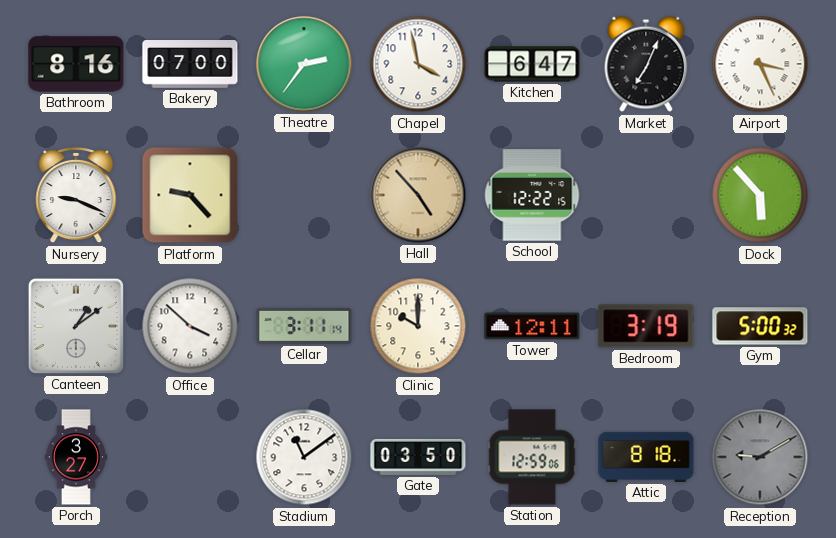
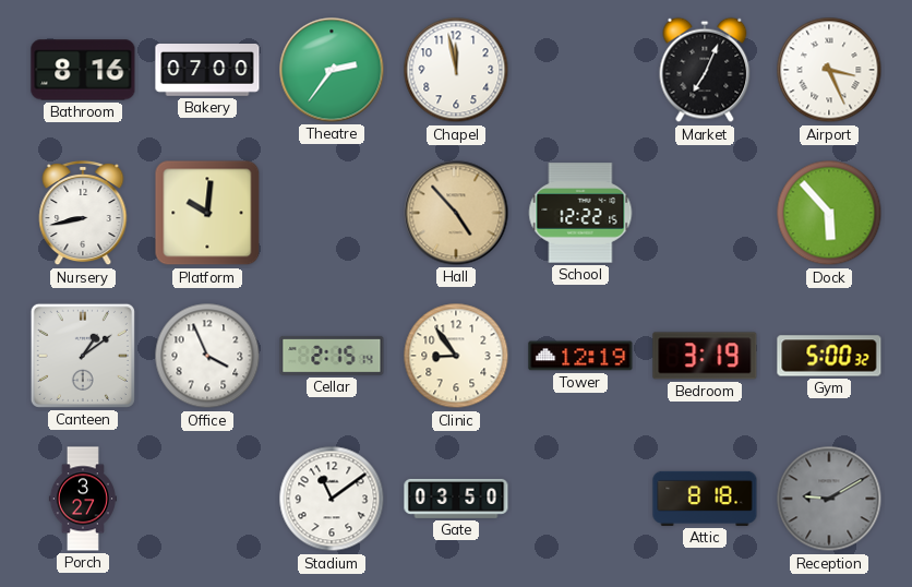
Chapel: 3:58 -> 11:58
Kitchen: 6:47 -> none
Nursery: 9:19 -> 8:43
Platform: 9:23 -> 10:01
Office: 3:52 -> 3:56
Cellar: 3:11 -> 2:15
Clinic: 10:00 -> 8:54
Tower: 12:11 -> 12:19
Station: 12:59 -> none
